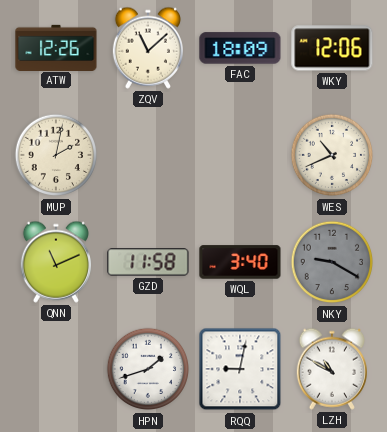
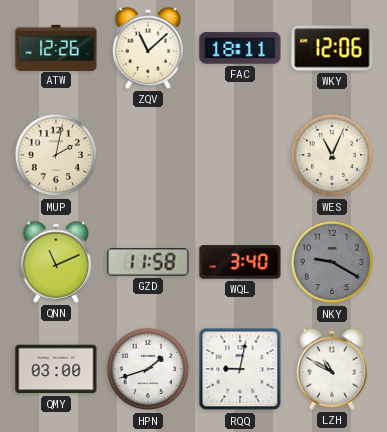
FAC: 18:09 -> 18:11
WES: 10:41 -> 11:04
QMY: none -> 03:00
